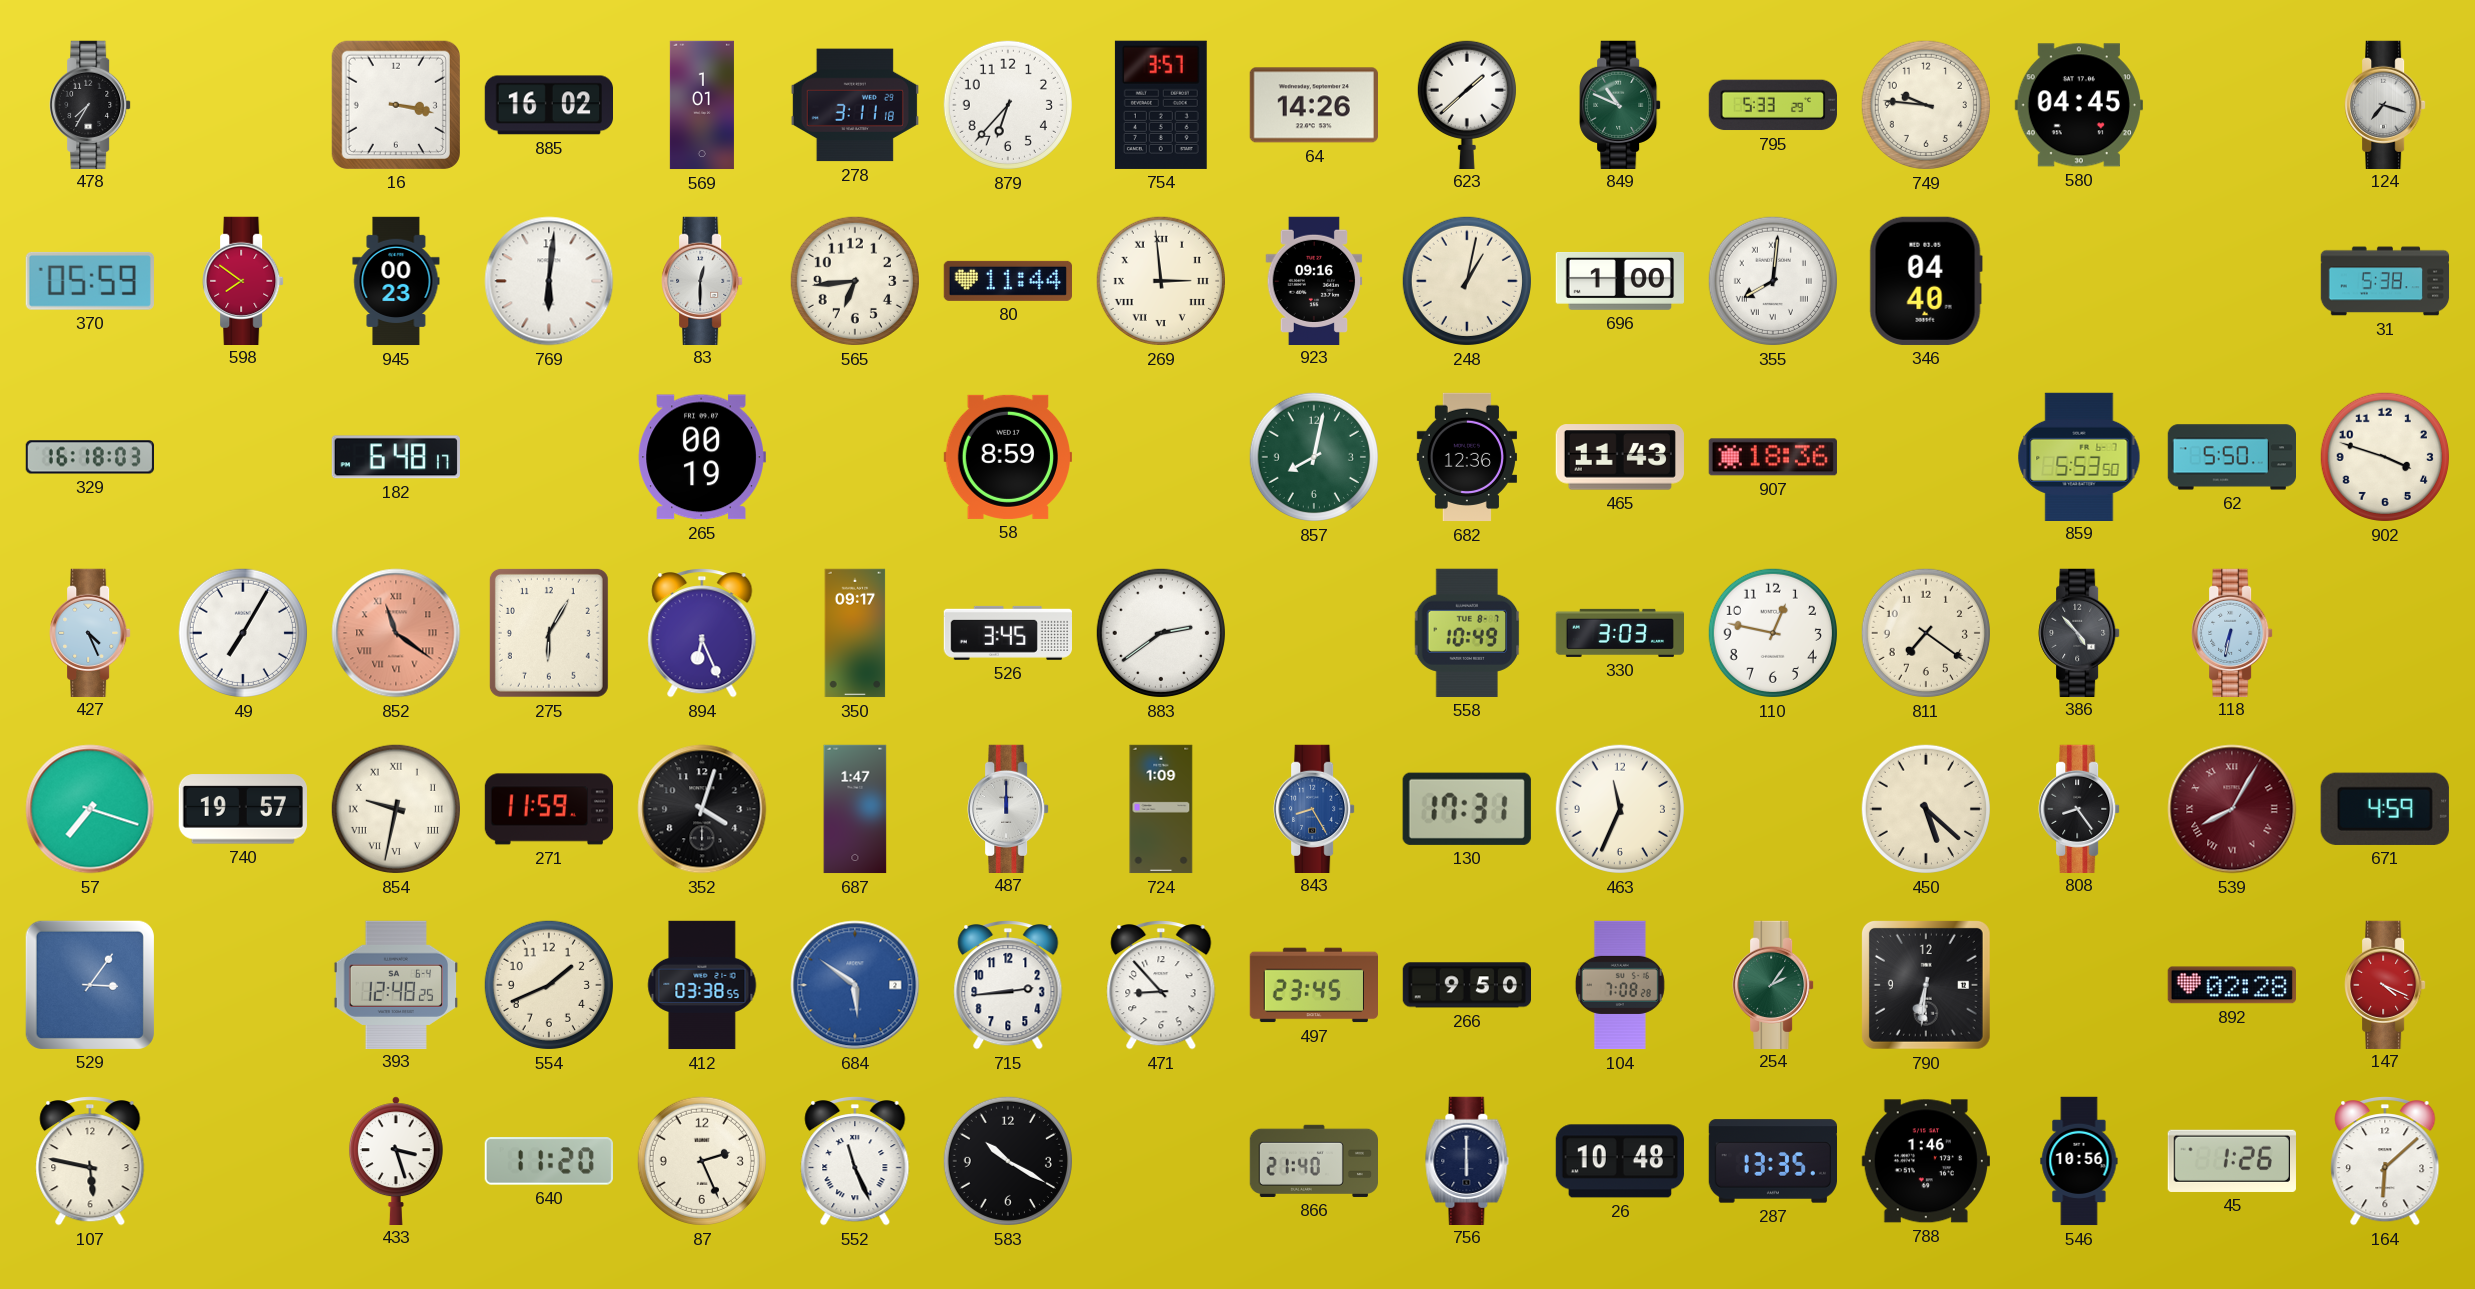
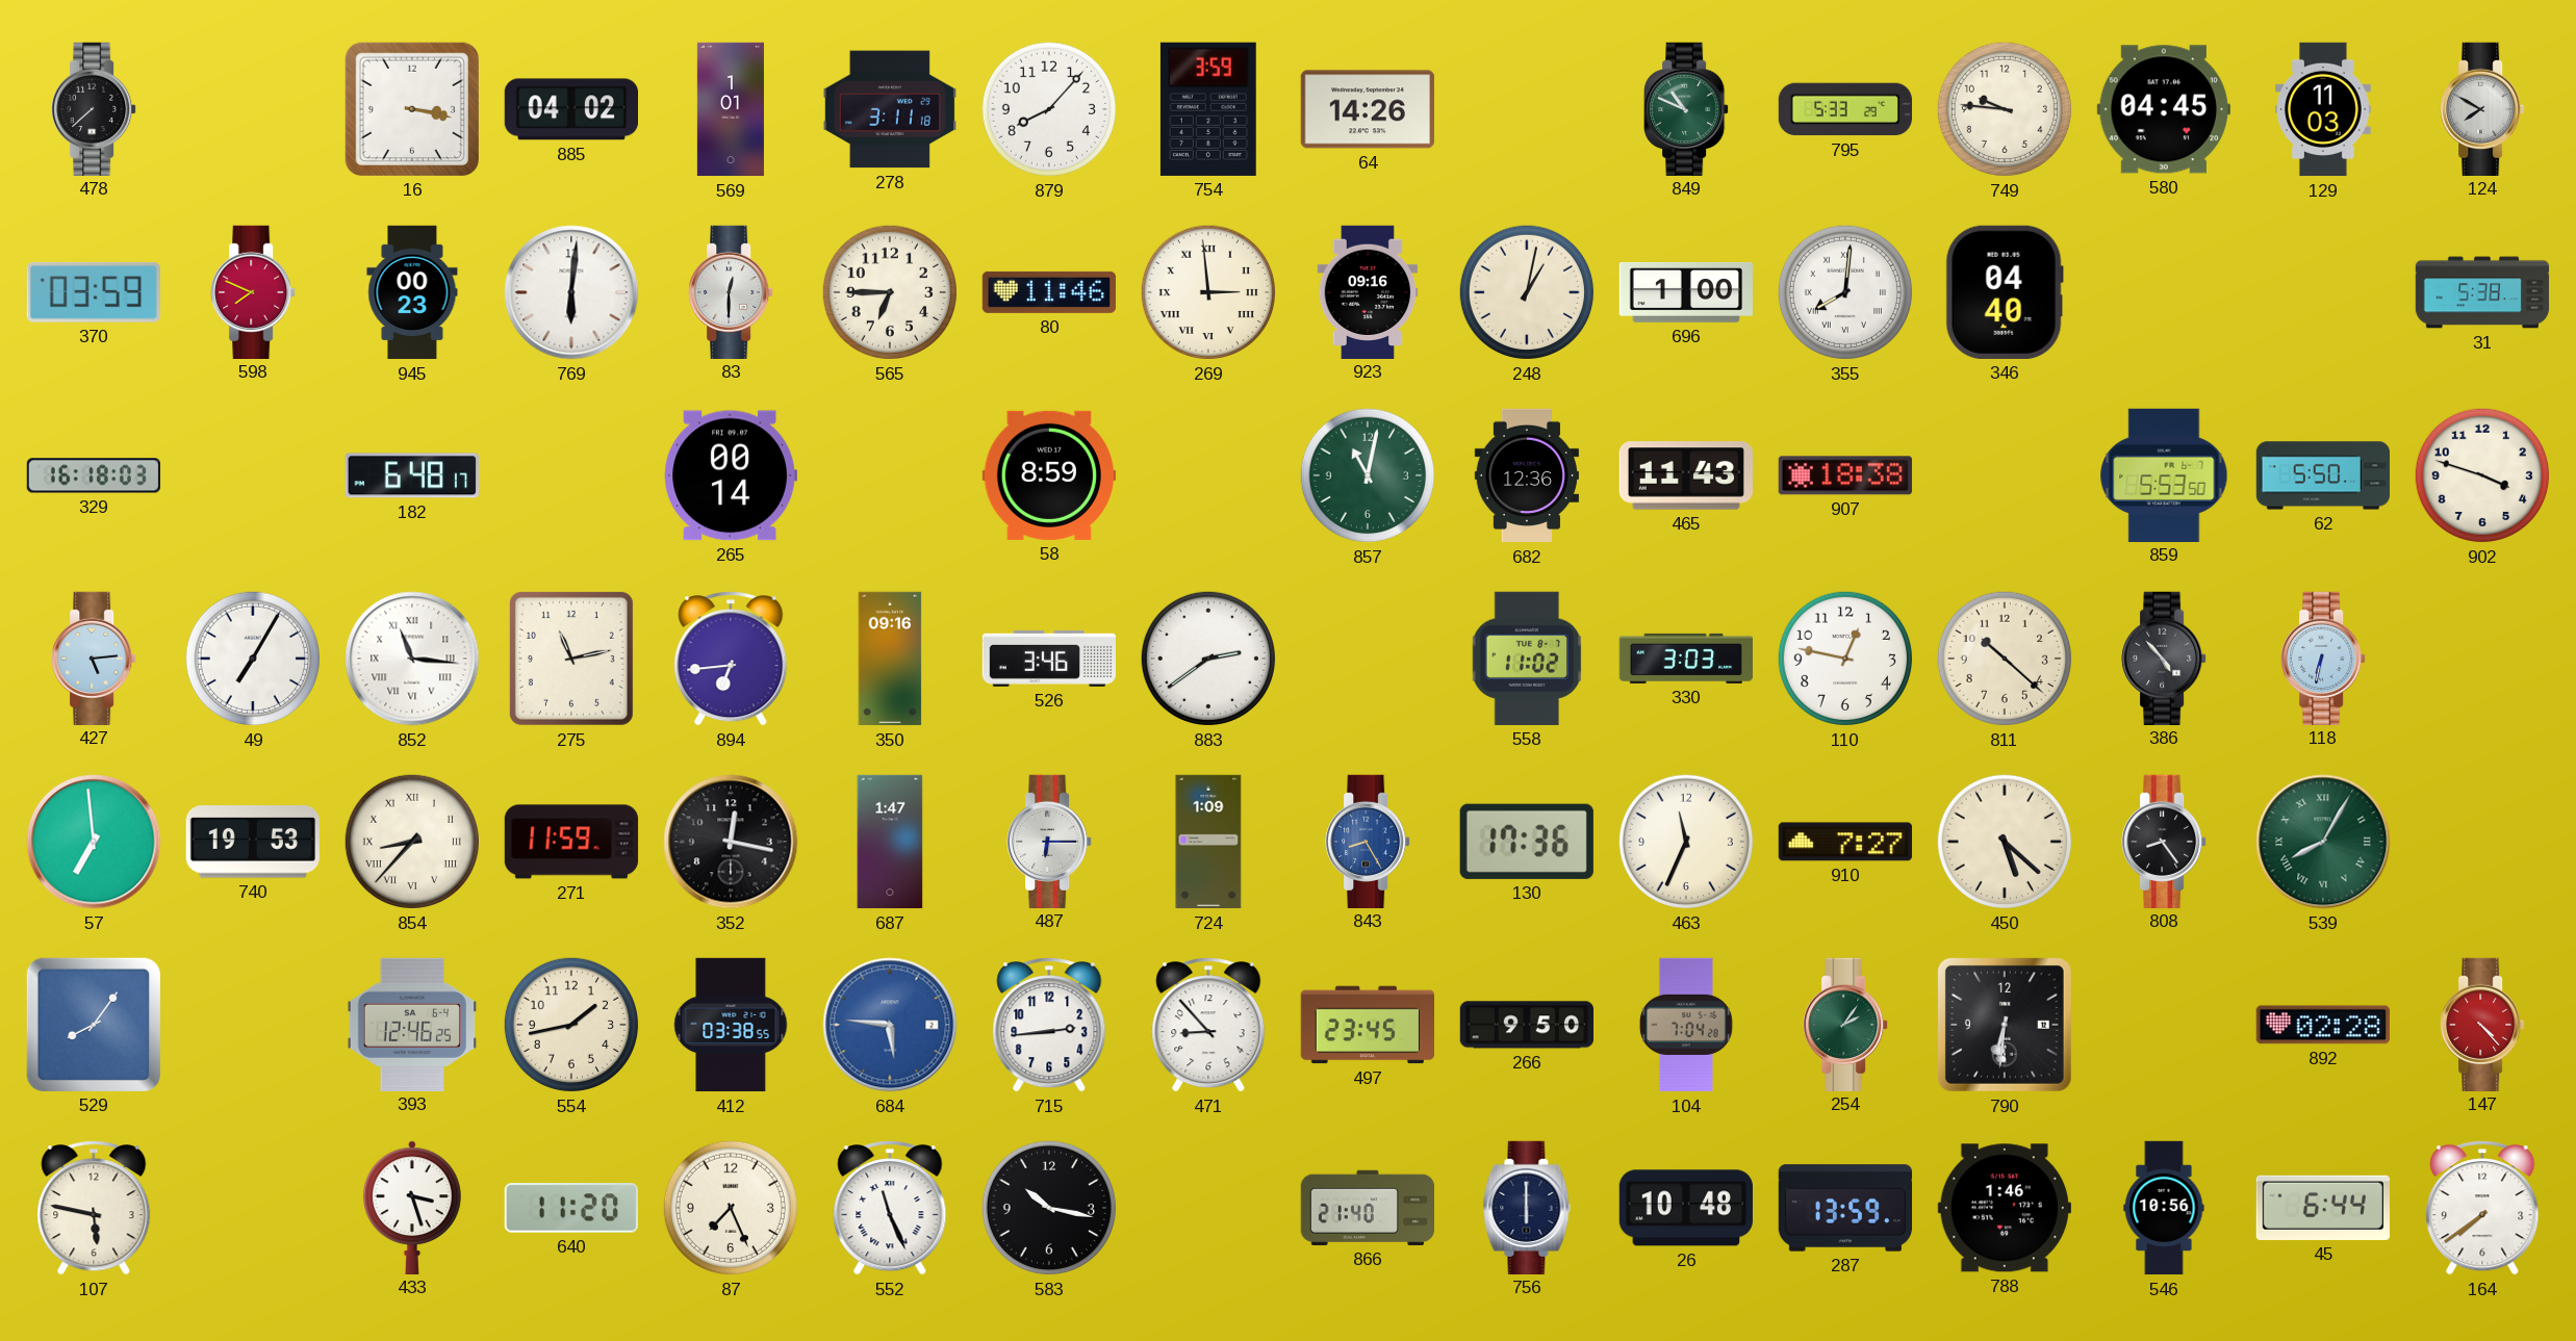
478: 7:35 -> 7:38
885: 16:02 -> 04:02
879: 6:37 -> 8:07
754: 3:57 -> 3:59
623: 1:38 -> none
129: none -> 11:03
124: 7:18 -> 7:50
370: 05:59 -> 03:59
598: 7:51 -> 7:49
565: 6:44 -> 6:45
80: 11:44 -> 11:46
265: 00:19 -> 00:14
857: 8:02 -> 11:02
907: 18:36 -> 18:38
427: 4:26 -> 5:14
852: 11:21 -> 11:16
852 dial: salmon -> white
275: 6:05 -> 11:13
894: 6:26 -> 6:44
350: 09:17 -> 09:16
526: 3:45 -> 3:46
558: 10:49 -> 11:02
811: 7:21 -> 10:22
57: 7:18 -> 6:59
740: 19:57 -> 19:53
854: 9:32 -> 8:37
352: 4:03 -> 12:17
487: 12:00 -> 6:15
130: 17:31 -> 17:36
910: none -> 7:27
539 dial: burgundy -> green
671: 4:59 -> none
529: 3:06 -> 8:06
393: 12:48 -> 12:46
554: 1:41 -> 1:43
684: 5:51 -> 5:46
104: 7:08 -> 7:04
147: 4:19 -> 4:23
87: 2:26 -> 7:26
583: 10:20 -> 10:17
287: 13:35 -> 13:59
45: 1:26 -> 6:44
164: 6:08 -> 7:39
